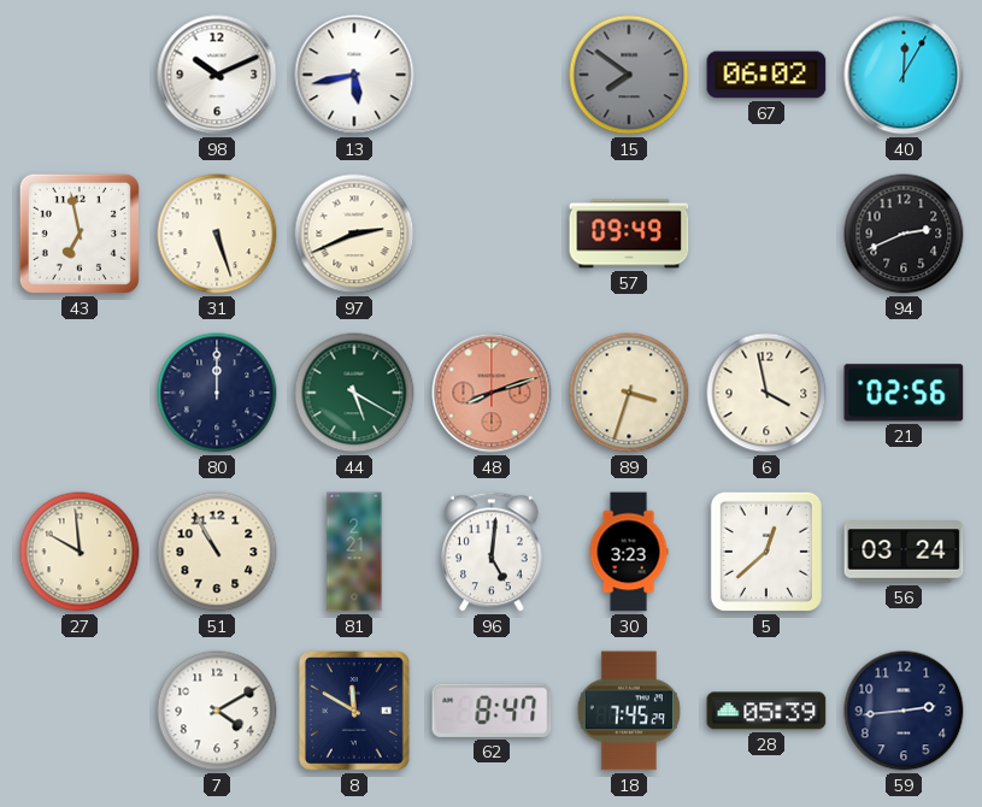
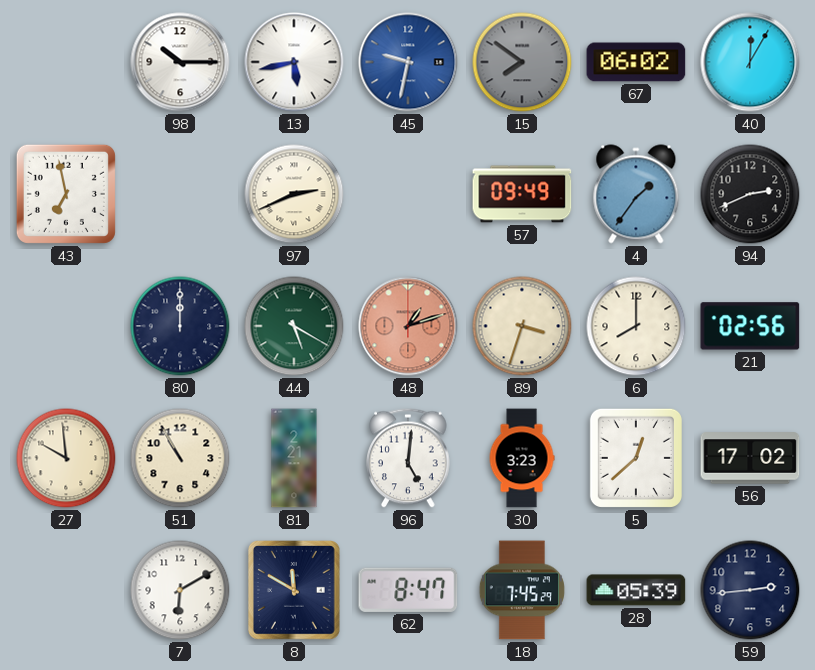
98: 10:11 -> 10:15
45: none -> 9:32
31: 5:27 -> none
4: none -> 1:36
48: 8:12 -> 1:12
6: 3:58 -> 8:00
56: 03:24 -> 17:02
7: 4:10 -> 6:10
